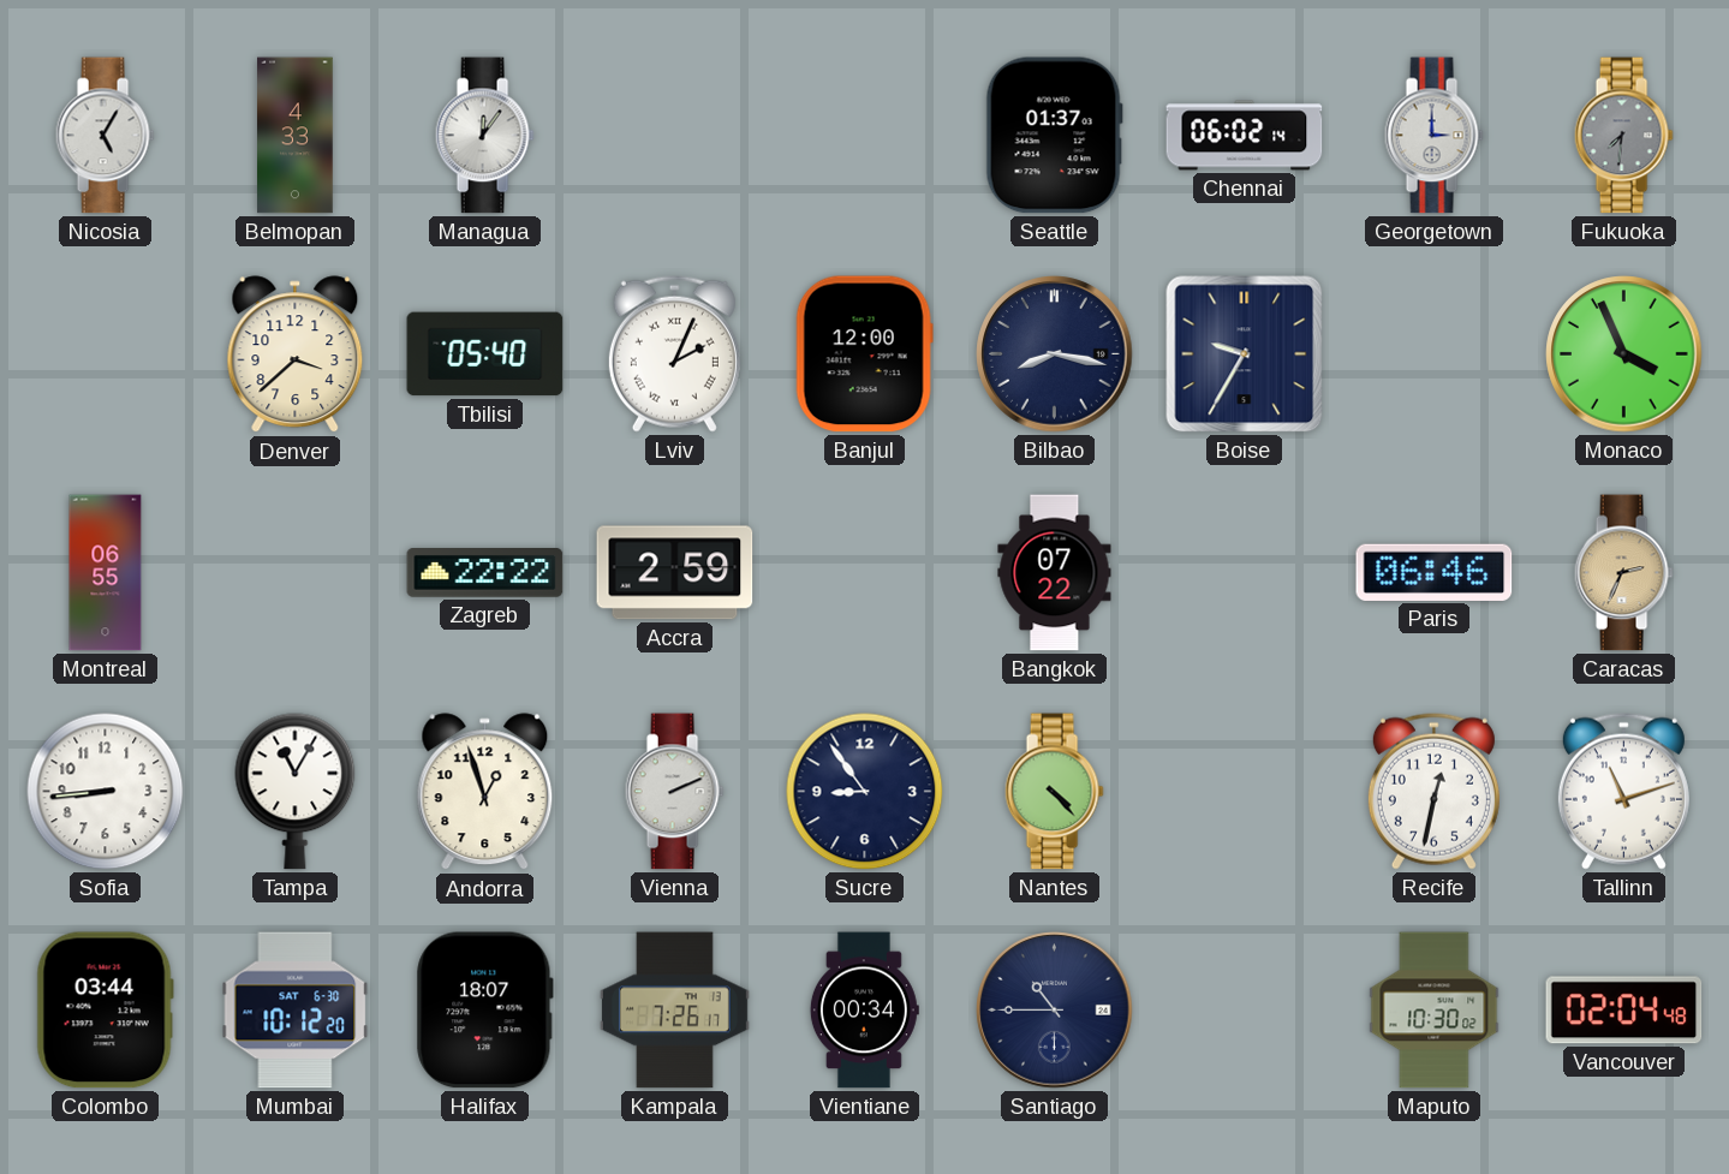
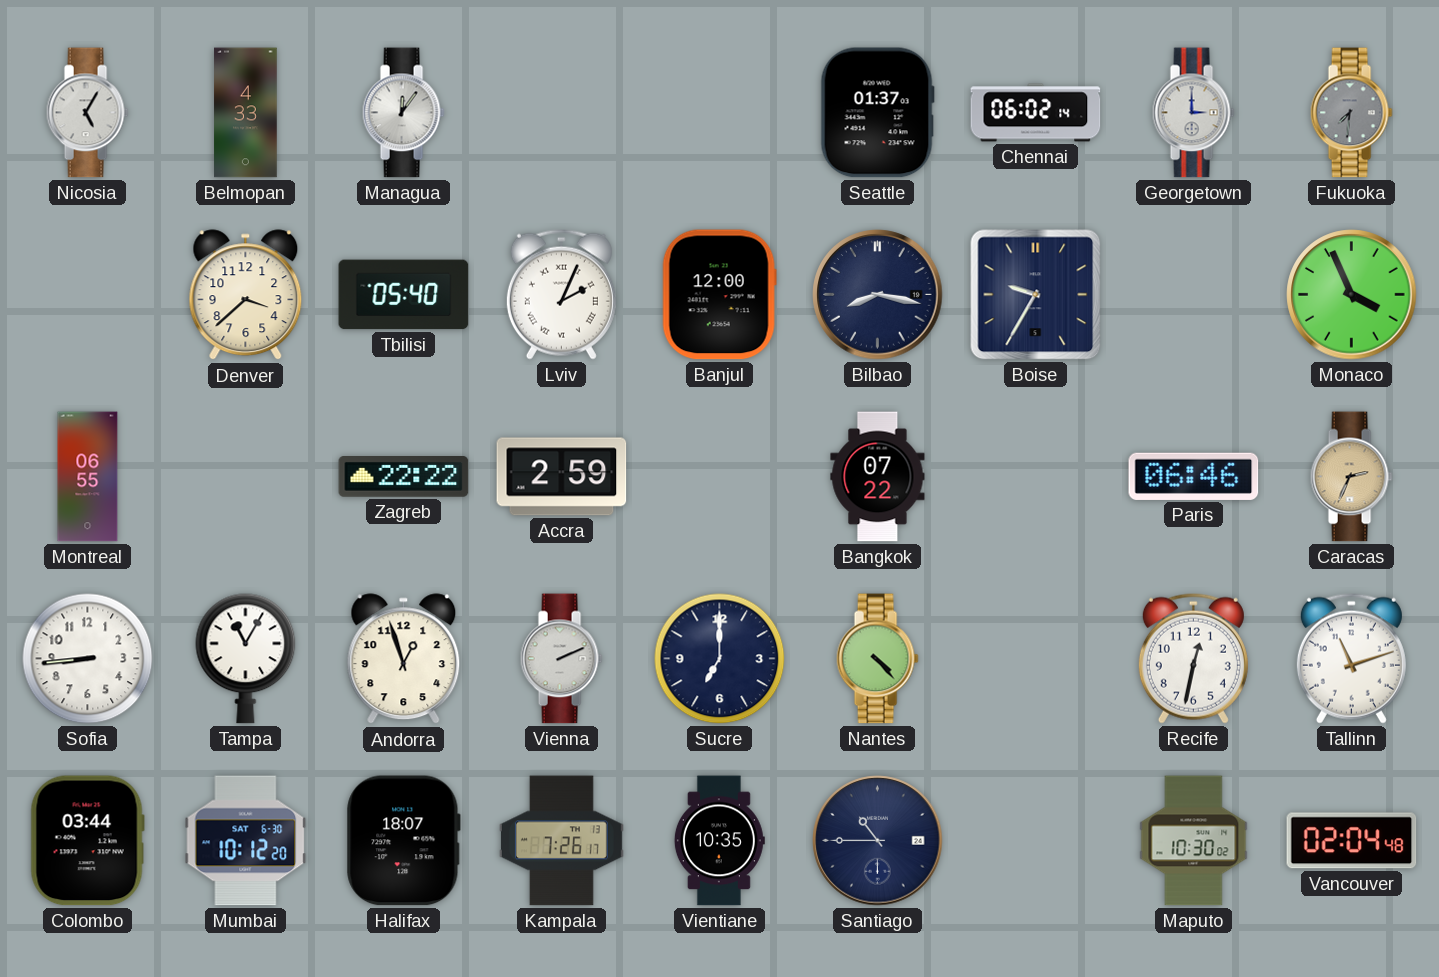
Sucre: 8:54 -> 7:00
Vientiane: 00:34 -> 10:35
